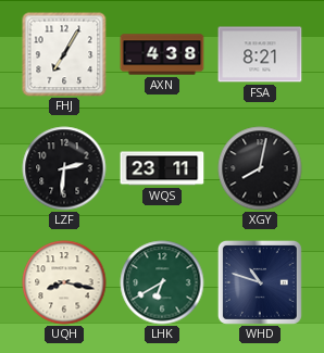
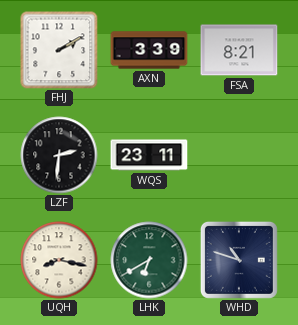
FHJ: 7:05 -> 2:10
AXN: 4:38 -> 3:39
XGY: 8:02 -> none
